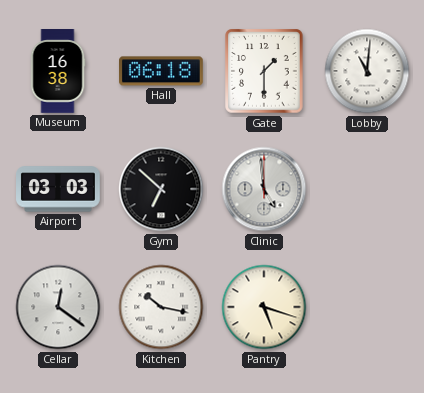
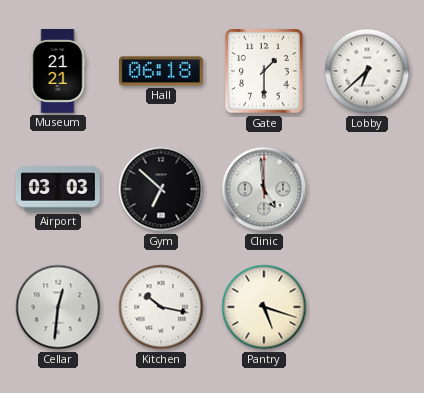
Museum: 16:38 -> 21:21
Lobby: 11:01 -> 6:38
Cellar: 12:21 -> 12:31
